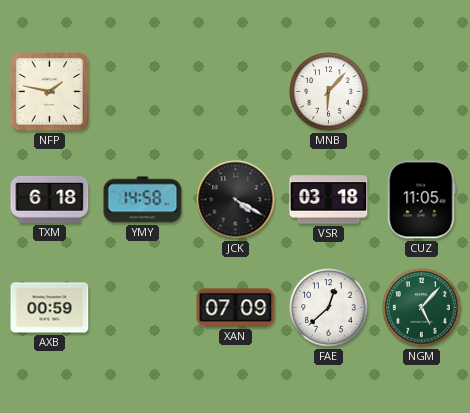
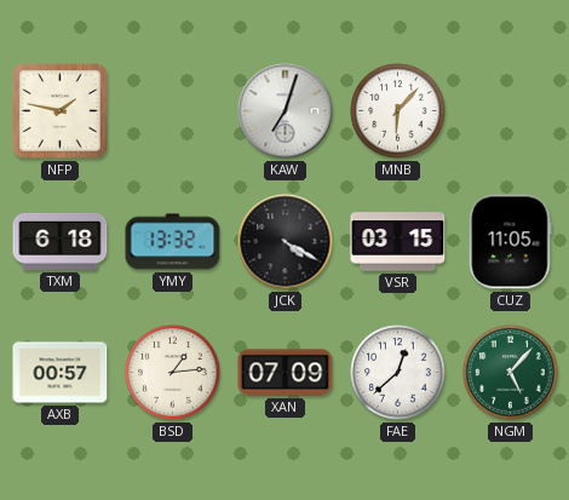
KAW: none -> 7:03
YMY: 14:58 -> 13:32
VSR: 03:18 -> 03:15
AXB: 00:59 -> 00:57
BSD: none -> 1:14
